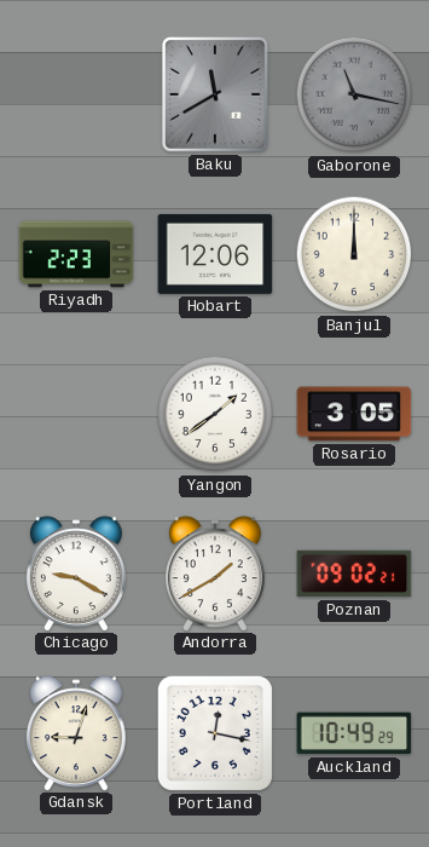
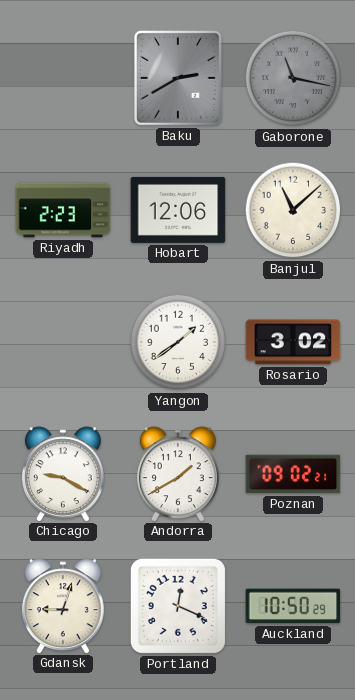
Baku: 11:40 -> 2:40
Banjul: 12:00 -> 11:08
Rosario: 3:05 -> 3:02
Portland: 12:17 -> 12:19
Auckland: 10:49 -> 10:50
